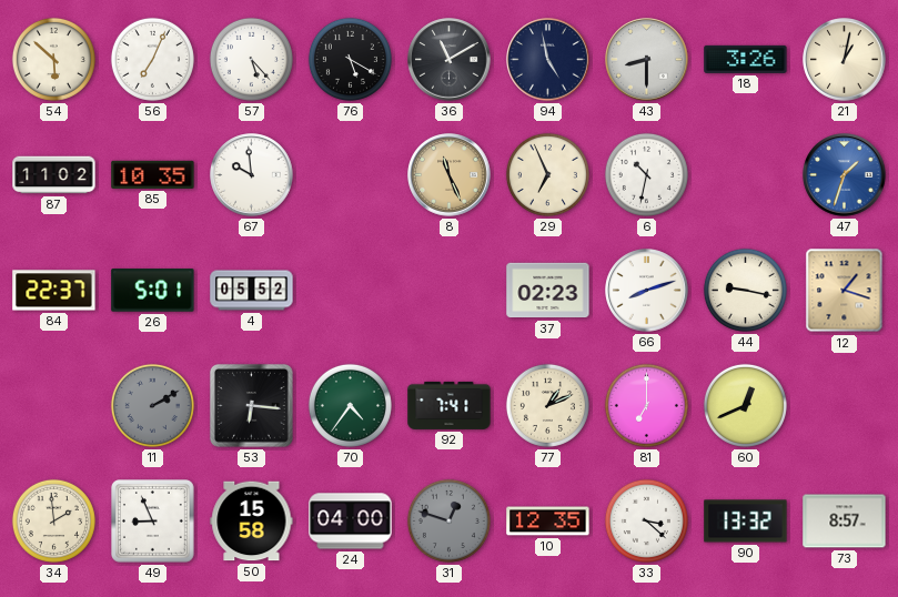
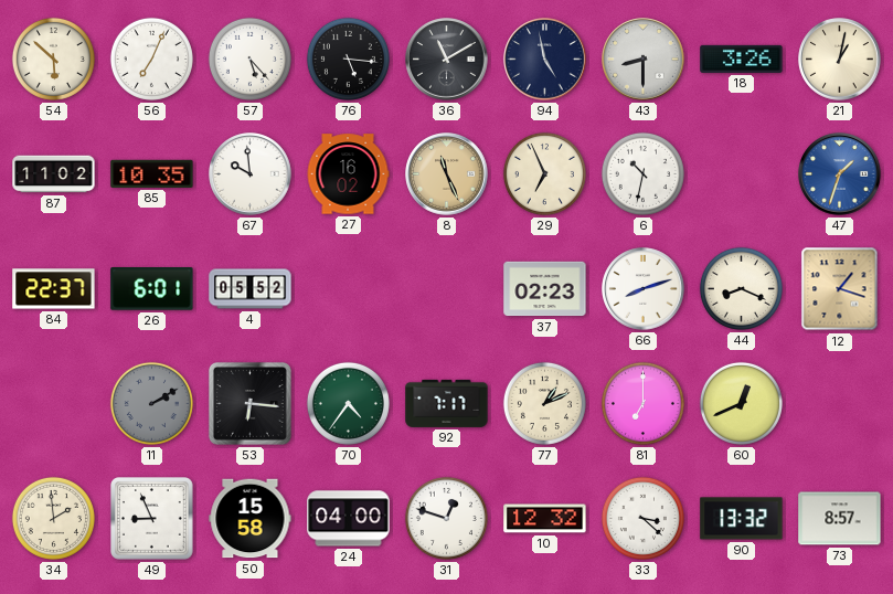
76: 5:20 -> 5:16
27: none -> 16:02
26: 5:01 -> 6:01
44: 9:17 -> 8:19
92: 7:41 -> 7:17
31 dial: grey -> white
10: 12:35 -> 12:32
